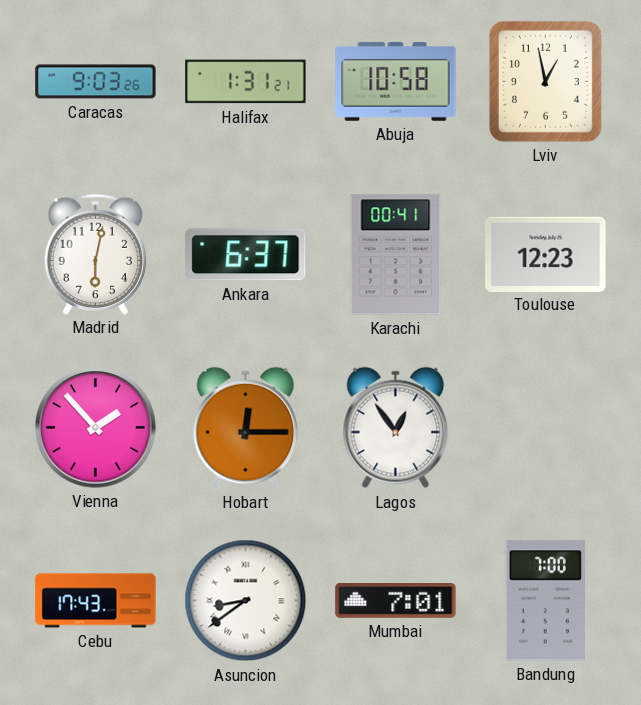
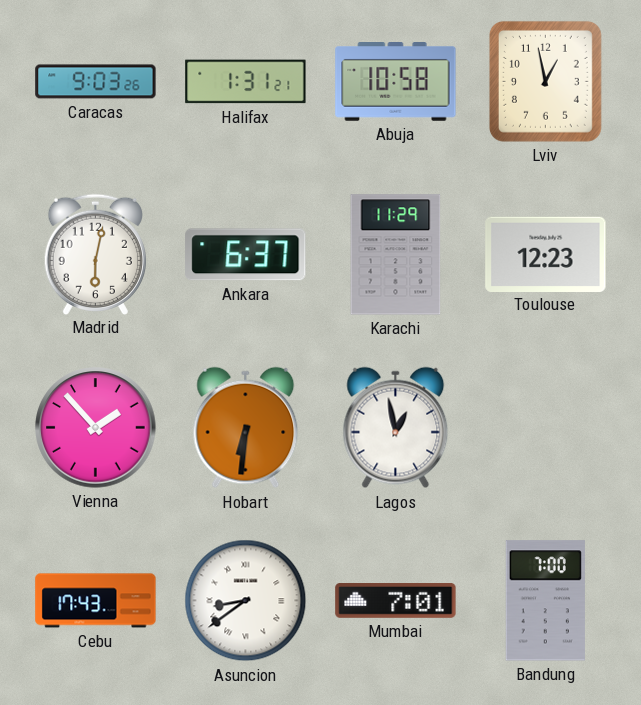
Karachi: 00:41 -> 11:29
Hobart: 12:15 -> 6:31
Lagos: 12:54 -> 12:58
